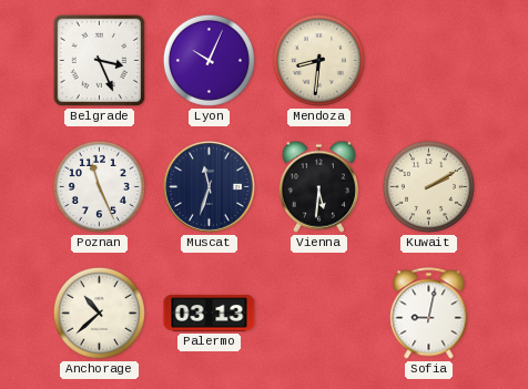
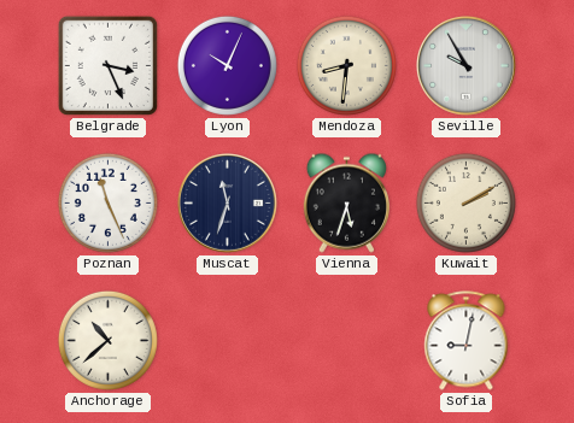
Seville: none -> 9:55
Vienna: 5:31 -> 5:33
Palermo: 03:13 -> none
